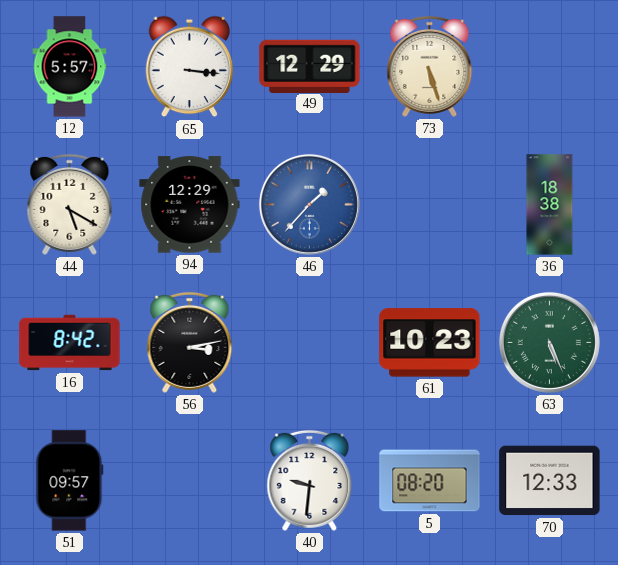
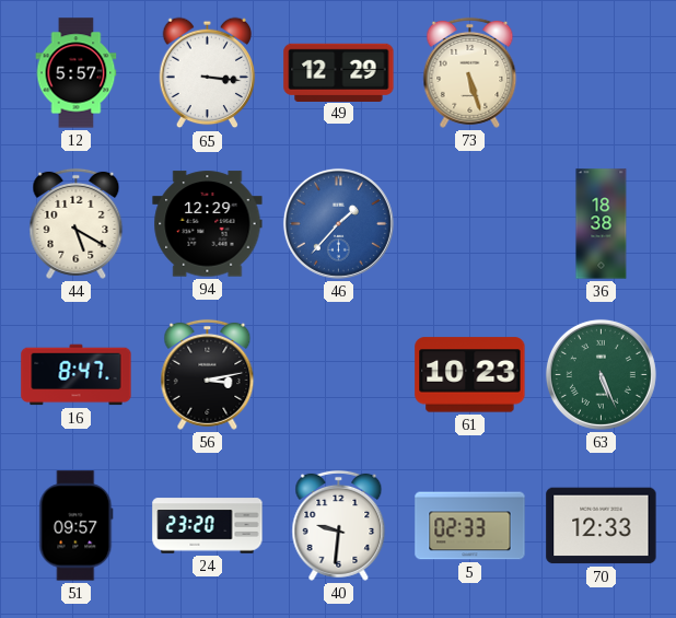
16: 8:42 -> 8:47
24: none -> 23:20
5: 08:20 -> 02:33
